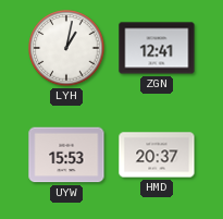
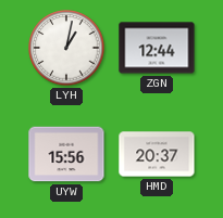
ZGN: 12:41 -> 12:44
UYW: 15:53 -> 15:56
